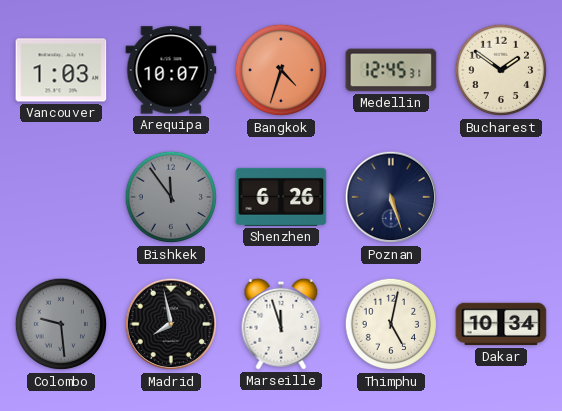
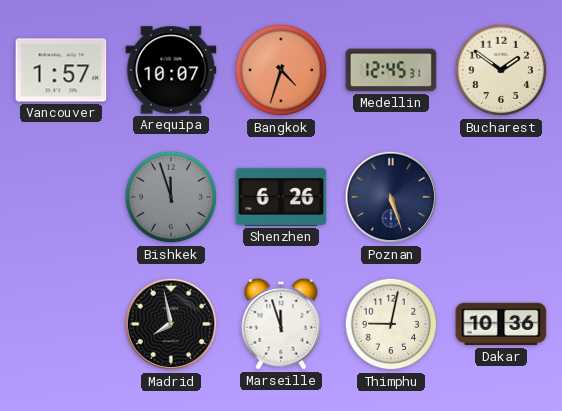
Vancouver: 1:03 -> 1:57
Bishkek: 11:54 -> 11:57
Colombo: 9:29 -> none
Thimphu: 5:02 -> 9:02
Dakar: 10:34 -> 10:36
